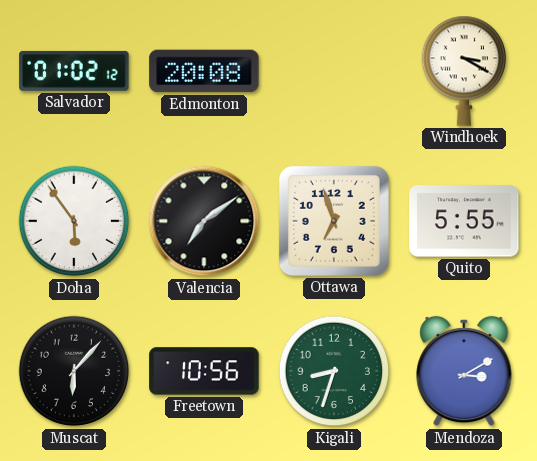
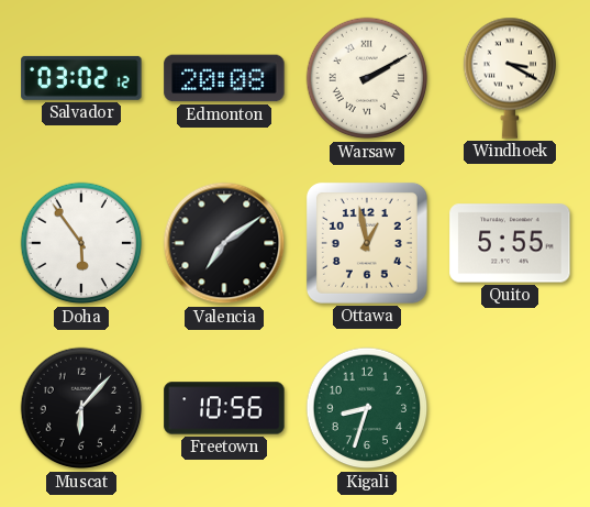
Salvador: 01:02 -> 03:02
Warsaw: none -> 2:10
Ottawa: 6:57 -> 12:58
Mendoza: 3:10 -> none
